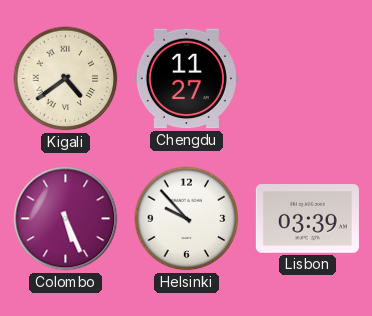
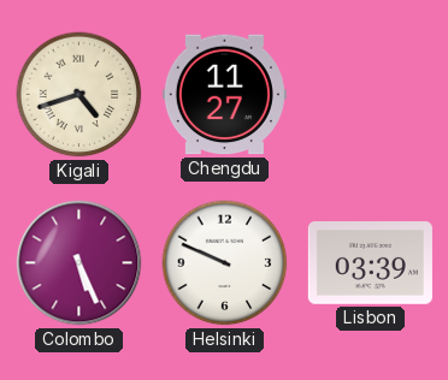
Kigali: 4:39 -> 4:42
Helsinki: 9:53 -> 9:49
